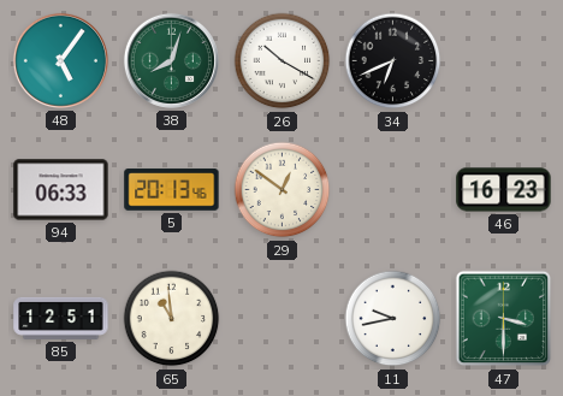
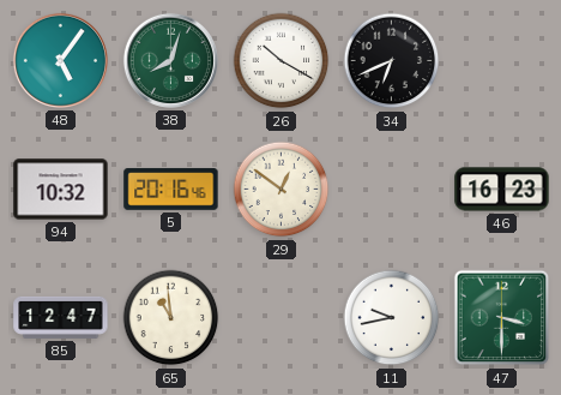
94: 06:33 -> 10:32
5: 20:13 -> 20:16
85: 12:51 -> 12:47
